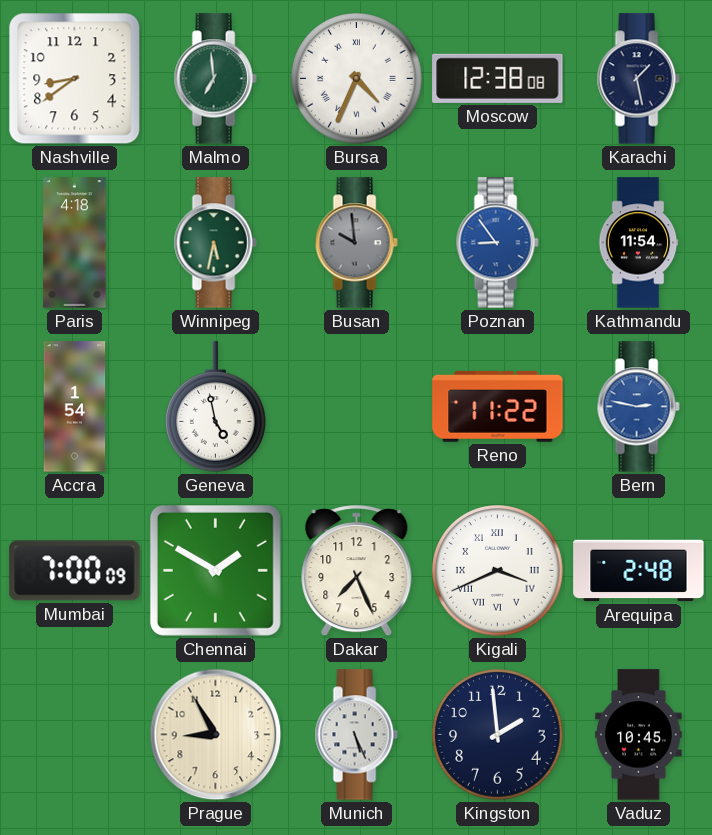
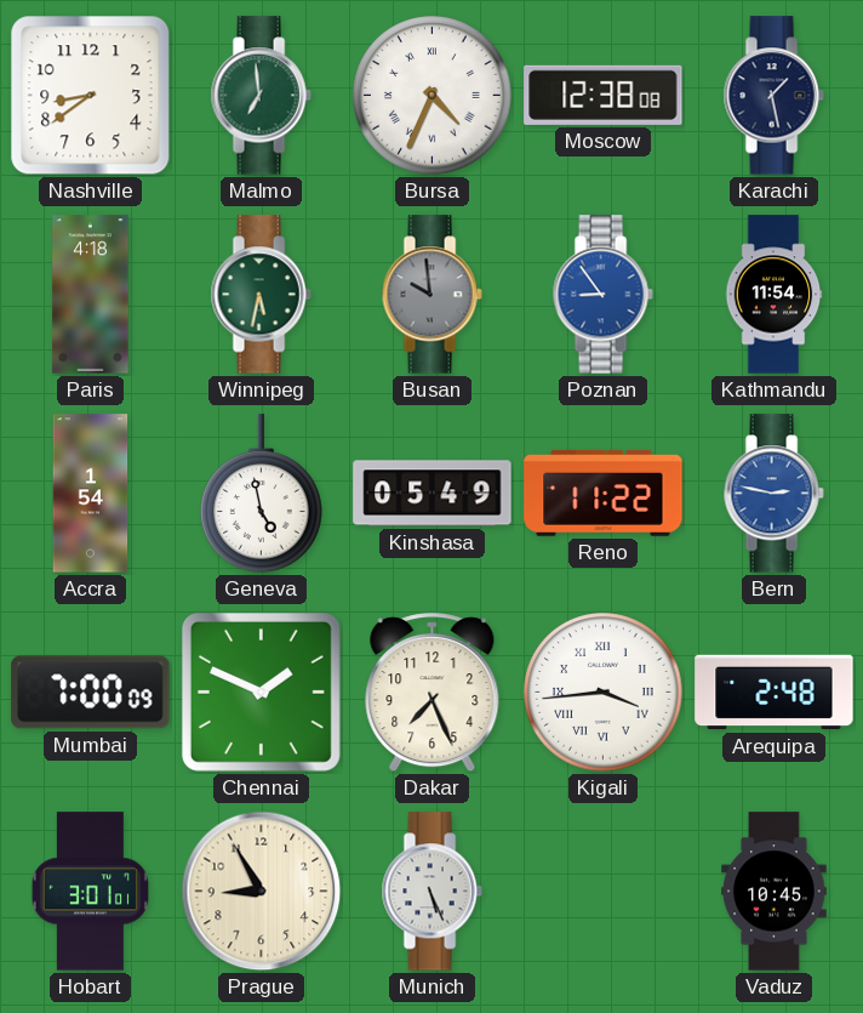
Kinshasa: none -> 05:49
Chennai: 1:50 -> 1:49
Kigali: 3:41 -> 3:44
Hobart: none -> 3:01
Kingston: 1:59 -> none
